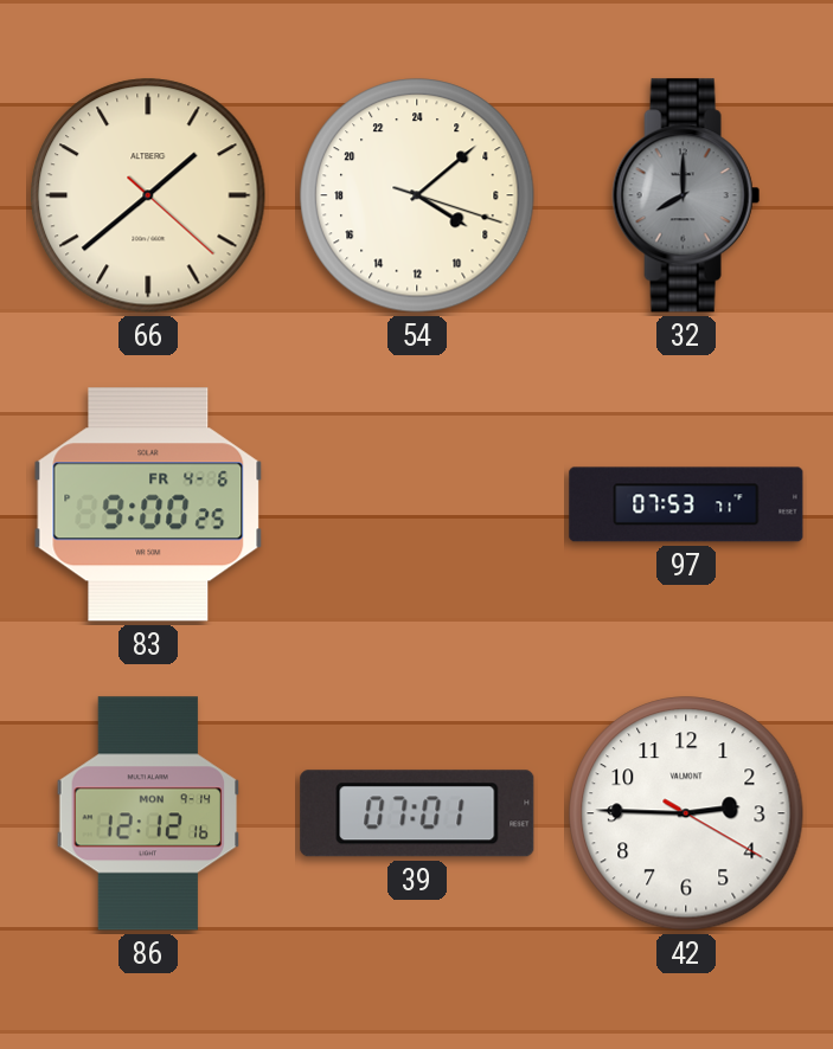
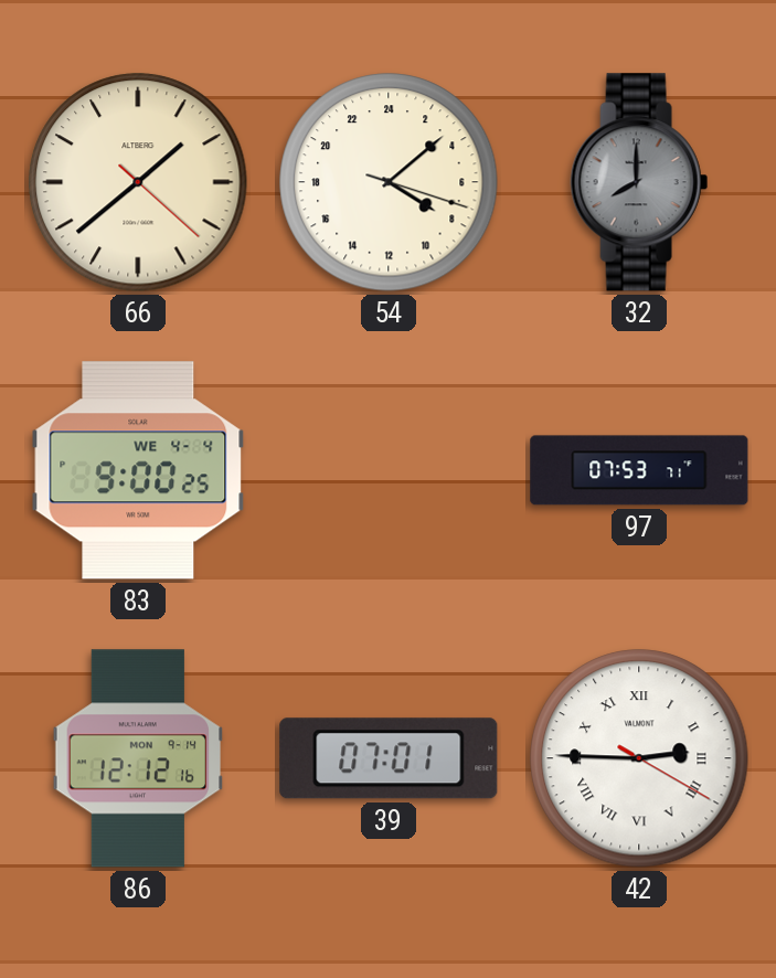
83 date: FR 4-6 -> WE 4-4
42 numerals: Arabic -> Roman
